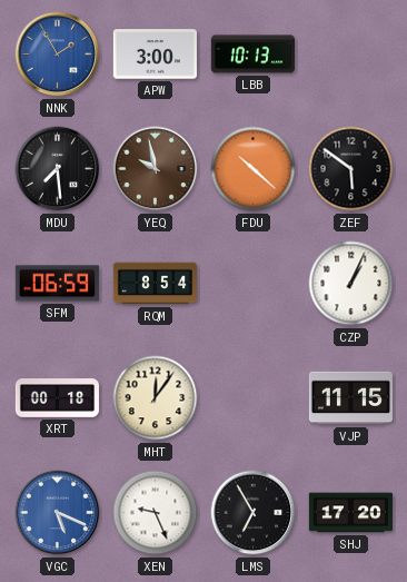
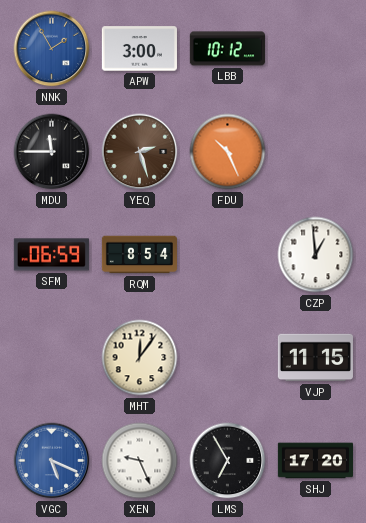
LBB: 10:13 -> 10:12
MDU: 7:29 -> 11:45
YEQ: 9:58 -> 2:27
FDU: 10:22 -> 10:26
ZEF: 5:51 -> none
CZP: 1:04 -> 12:59
XRT: 00:18 -> none
